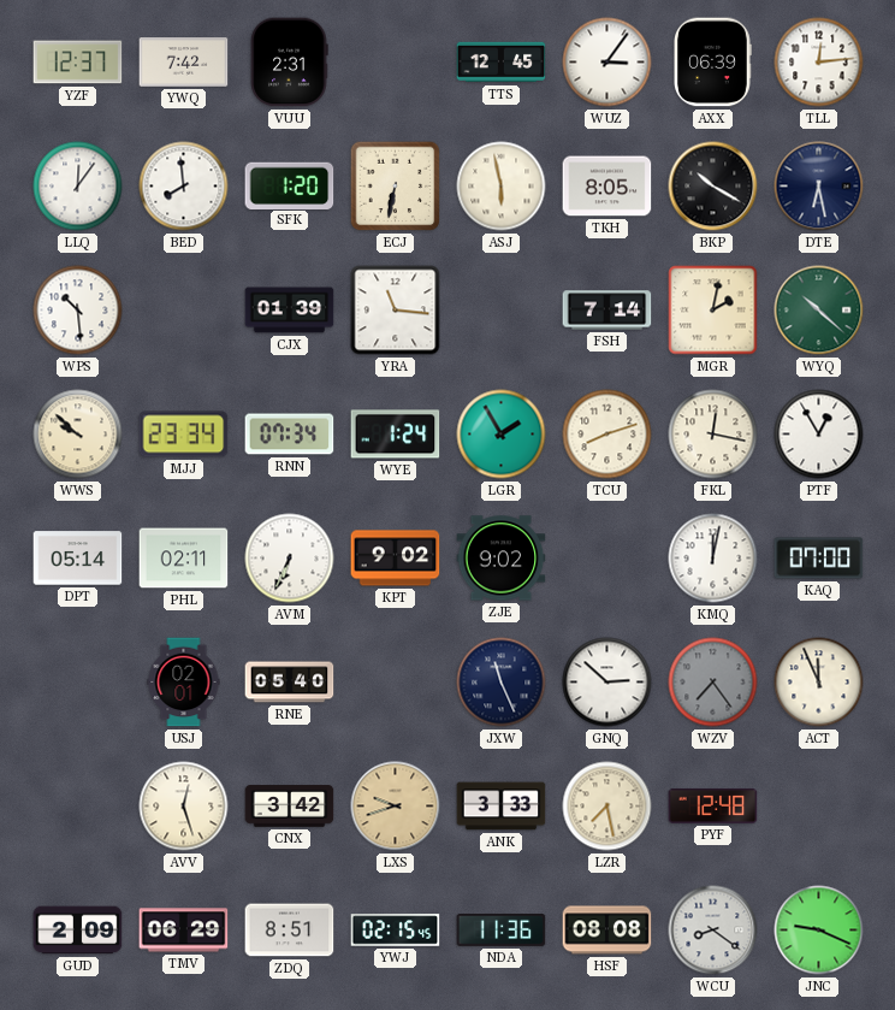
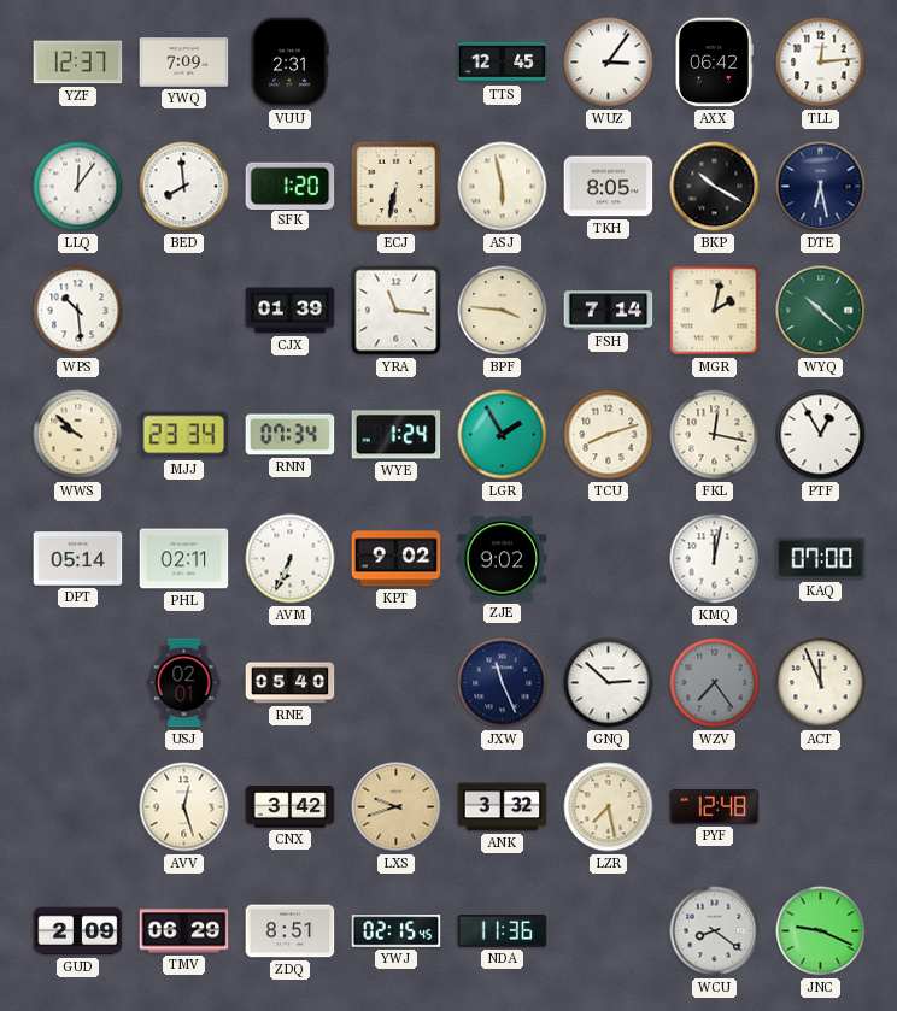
YWQ: 7:42 -> 7:09
AXX: 06:39 -> 06:42
BPF: none -> 3:46
ANK: 3:33 -> 3:32
HSF: 08:08 -> none
